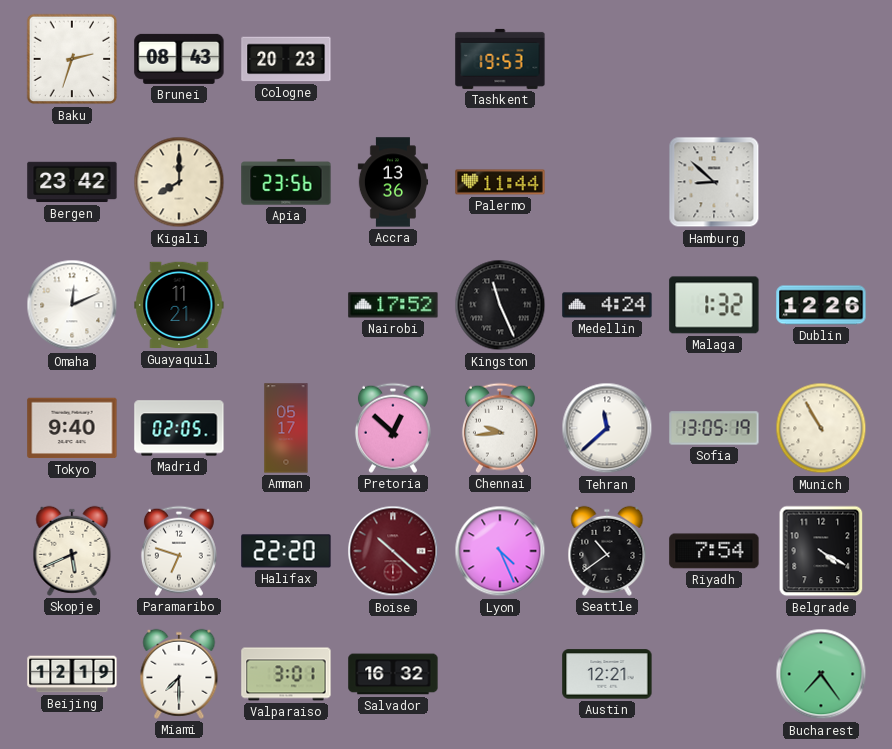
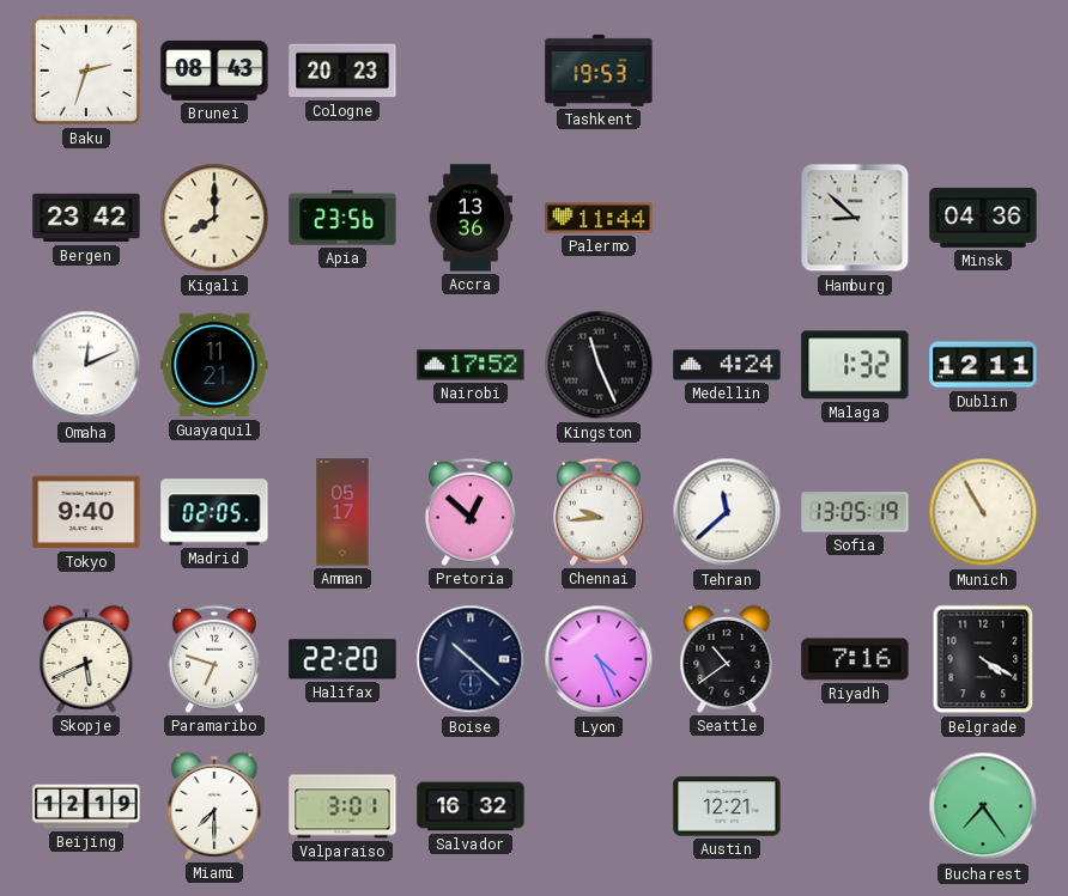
Minsk: none -> 04:36
Dublin: 12:26 -> 12:11
Boise dial: burgundy -> navy
Riyadh: 7:54 -> 7:16
